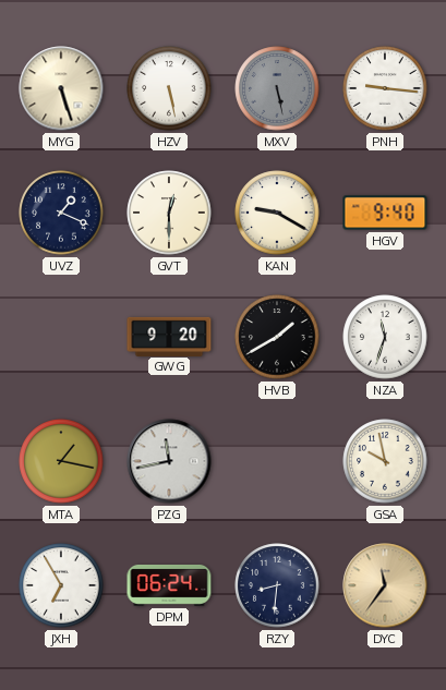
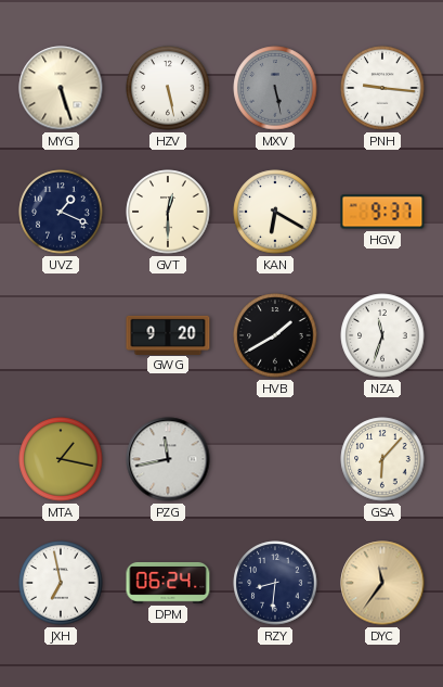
KAN: 9:20 -> 6:20
HGV: 9:40 -> 9:37
GSA: 9:58 -> 6:07
JXH: 6:55 -> 6:58
